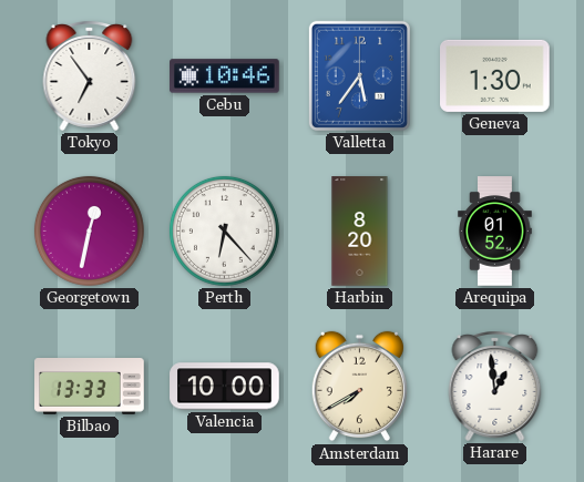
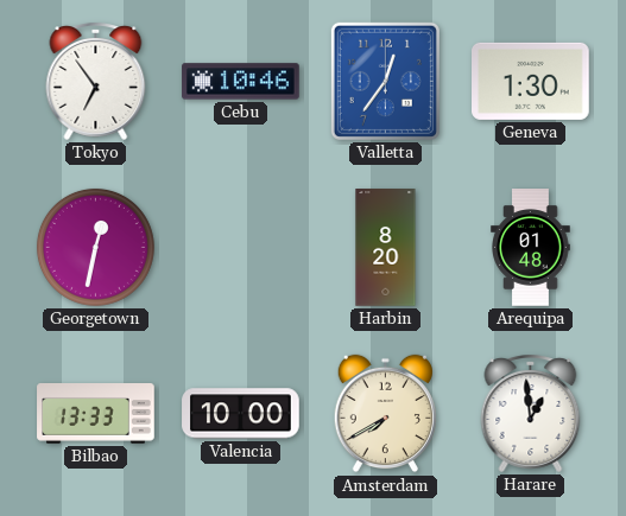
Valletta: 5:36 -> 12:36
Perth: 6:23 -> none
Arequipa: 01:52 -> 01:48
